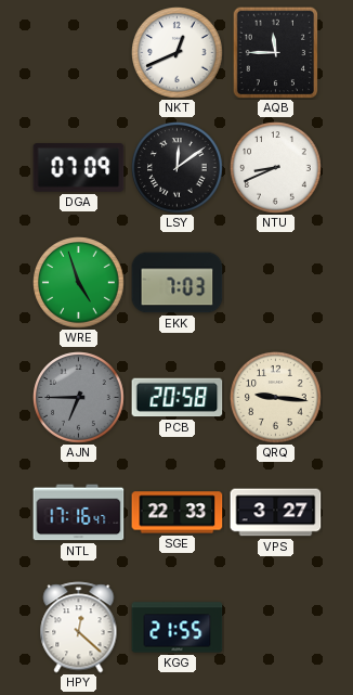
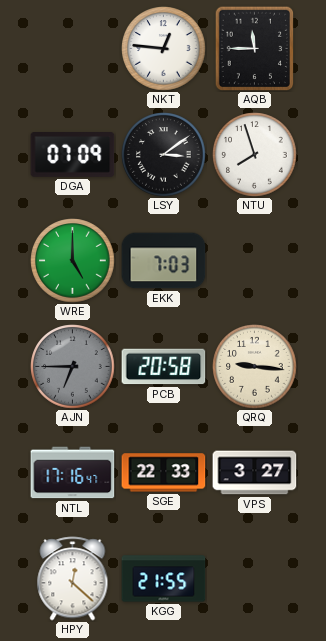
NKT: 12:41 -> 12:46
LSY: 12:09 -> 3:09
NTU: 8:41 -> 7:57
WRE: 4:57 -> 5:00
